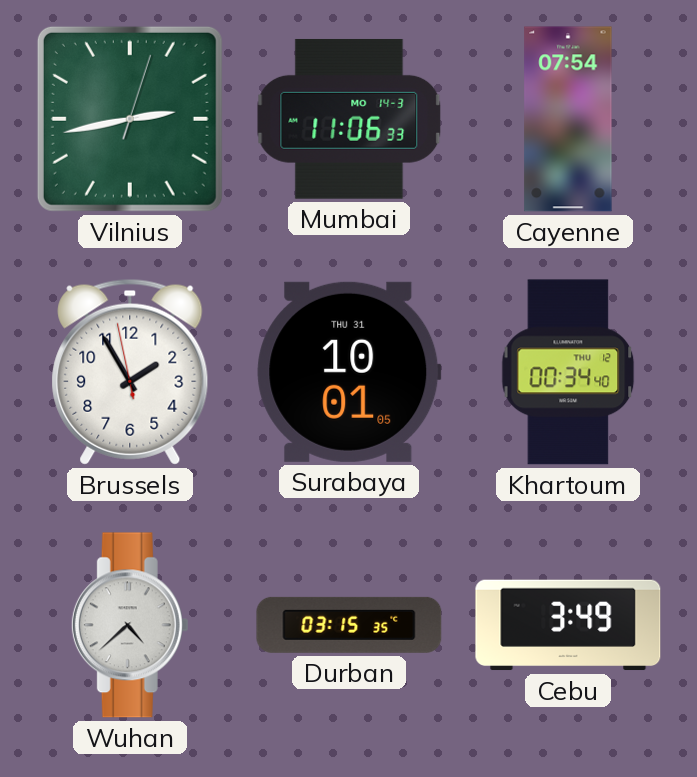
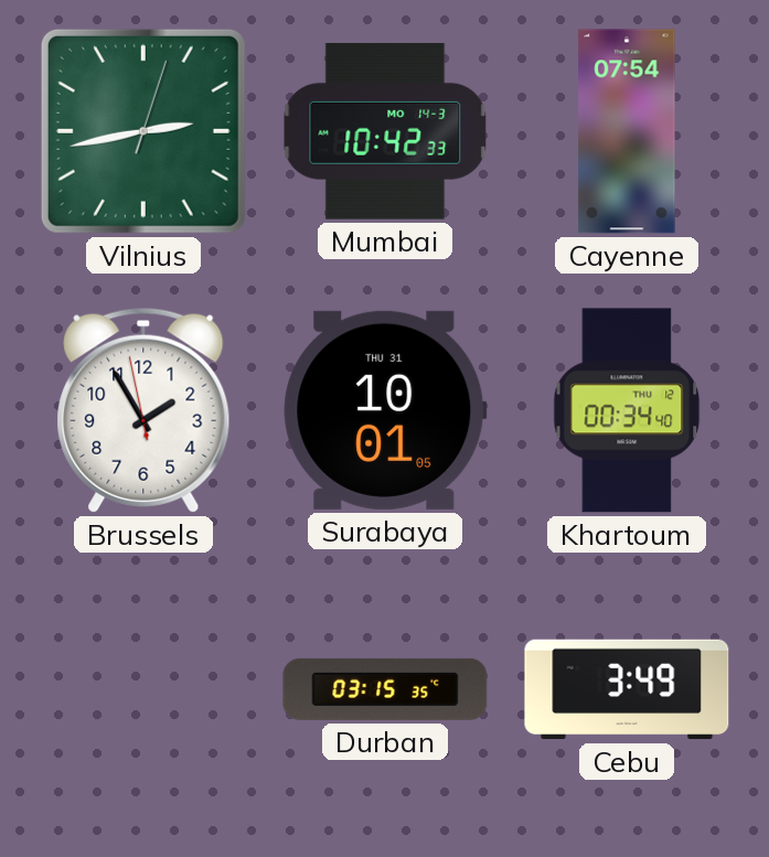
Mumbai: 11:06 -> 10:42
Wuhan: 4:38 -> none
